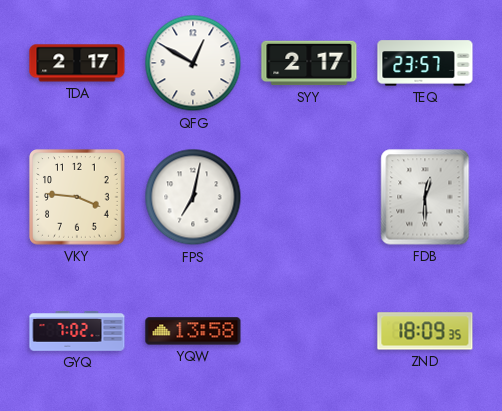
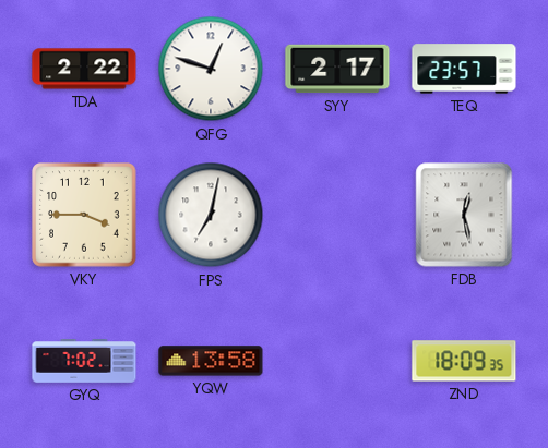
TDA: 2:17 -> 2:22
QFG: 12:50 -> 12:48
VKY: 3:46 -> 3:45
FDB: 12:30 -> 12:28
